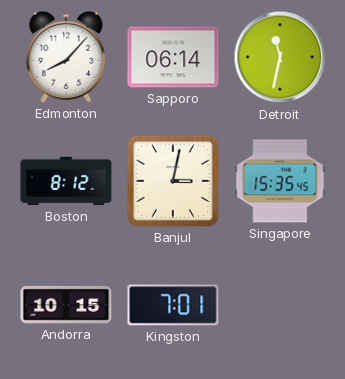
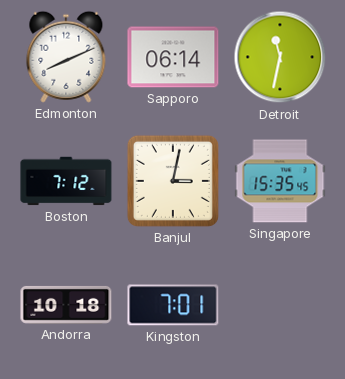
Edmonton: 8:07 -> 8:11
Boston: 8:12 -> 7:12
Andorra: 10:15 -> 10:18
